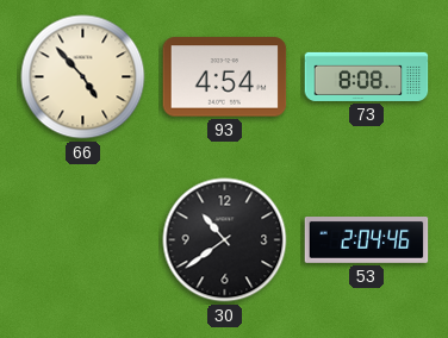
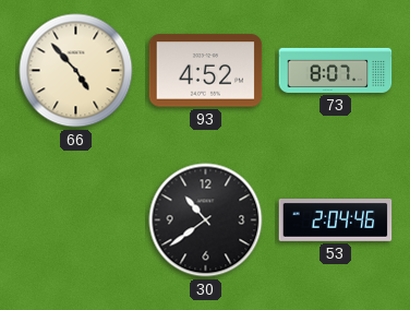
93: 4:54 -> 4:52
73: 8:08 -> 8:07
